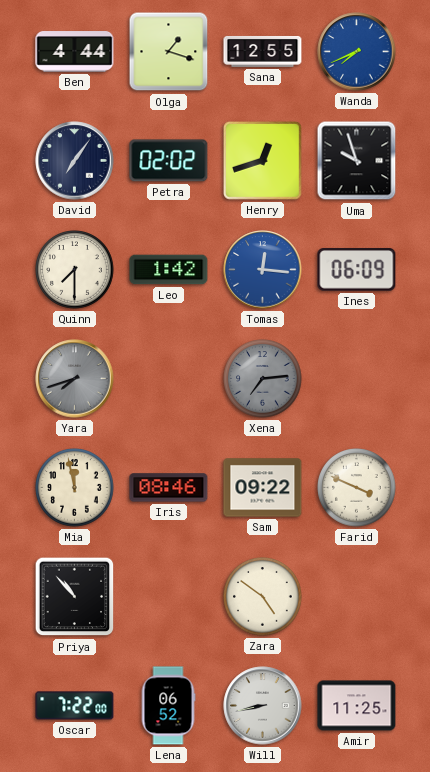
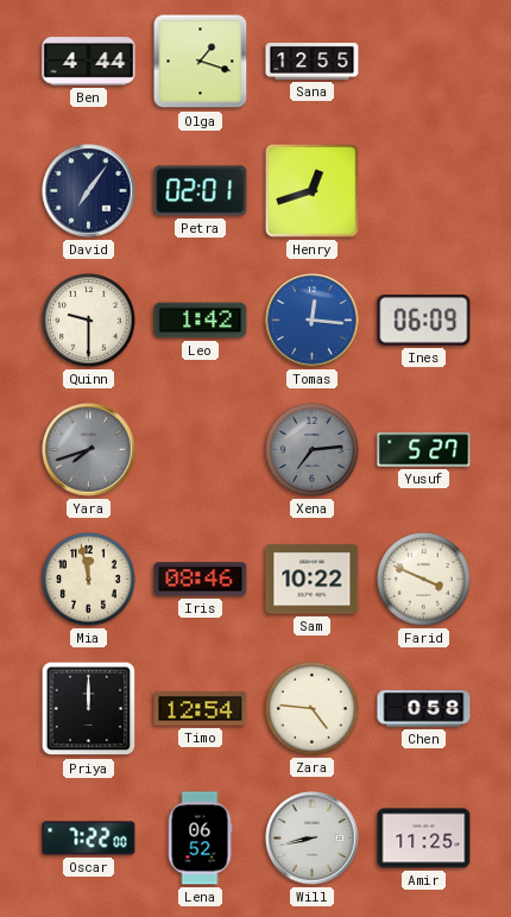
Wanda: 7:41 -> none
Petra: 02:02 -> 02:01
Uma: 9:57 -> none
Quinn: 7:30 -> 9:30
Yusuf: none -> 5:27
Sam: 09:22 -> 10:22
Priya: 10:53 -> 12:00
Timo: none -> 12:54
Zara: 4:51 -> 4:46
Chen: none -> 0:58
